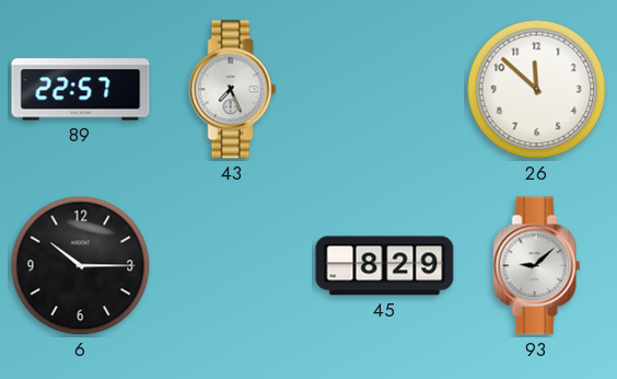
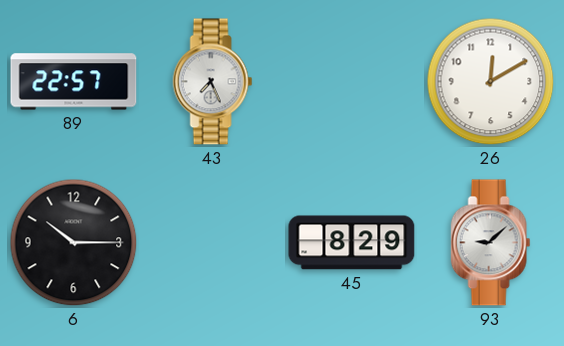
26: 11:52 -> 12:10
